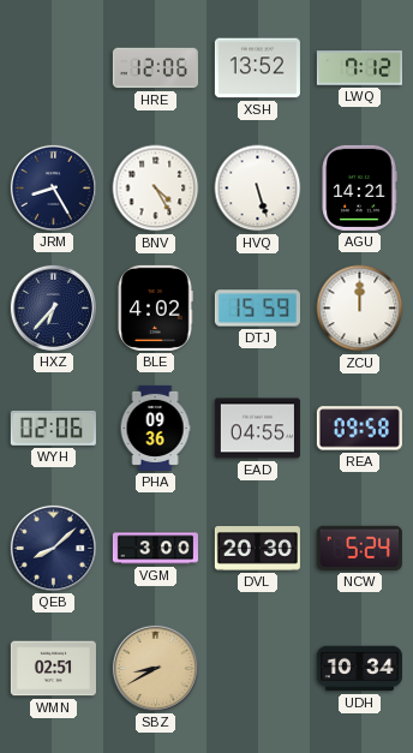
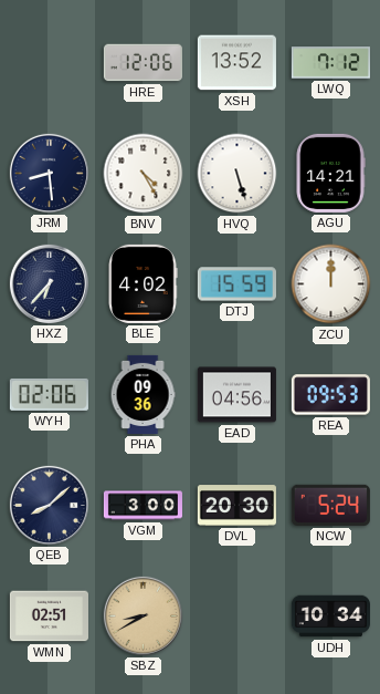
JRM: 8:25 -> 8:29
EAD: 04:55 -> 04:56
REA: 09:58 -> 09:53
